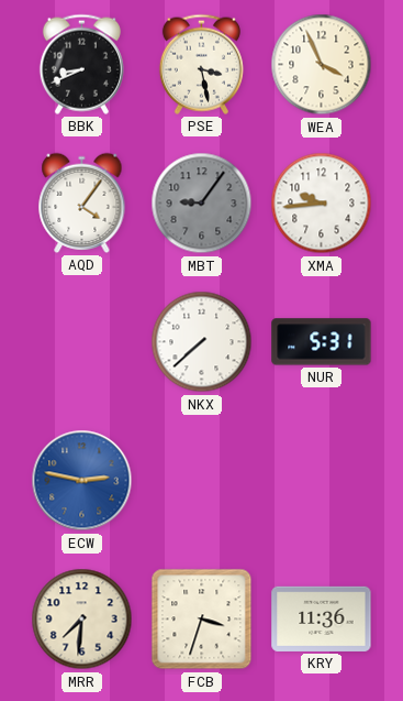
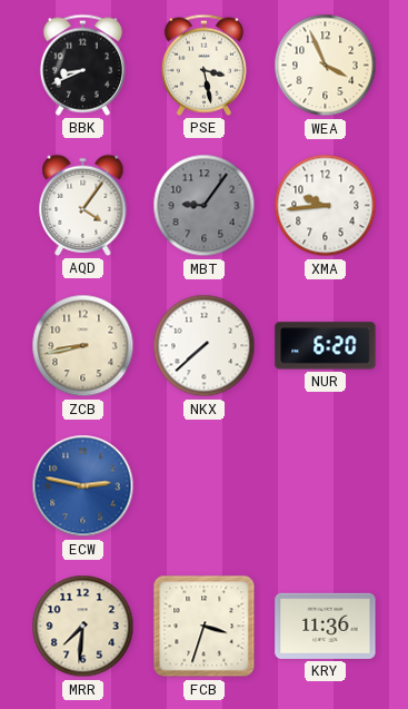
ZCB: none -> 8:43
NUR: 5:31 -> 6:20
